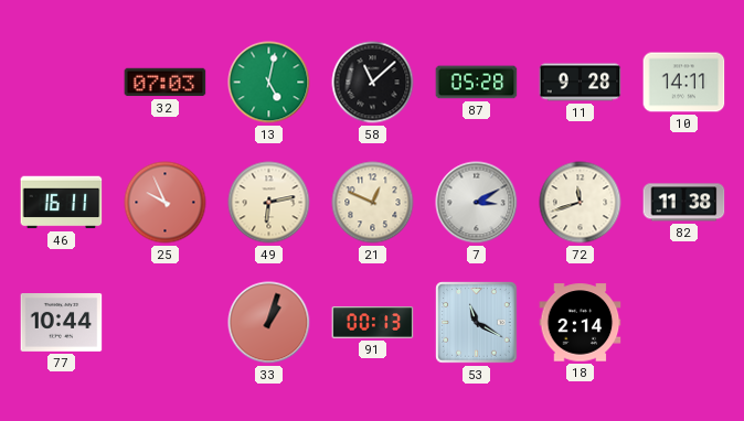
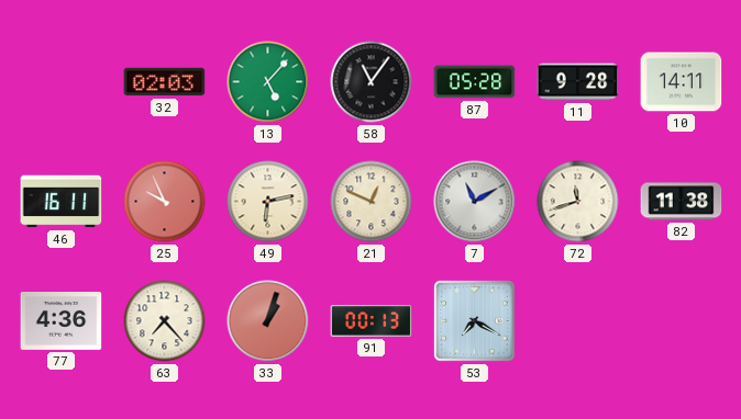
32: 07:03 -> 02:03
13: 5:02 -> 5:07
58: 11:08 -> 11:06
7: 3:10 -> 11:10
77: 10:44 -> 4:36
63: none -> 7:23
53: 11:20 -> 7:20
18: 2:14 -> none
